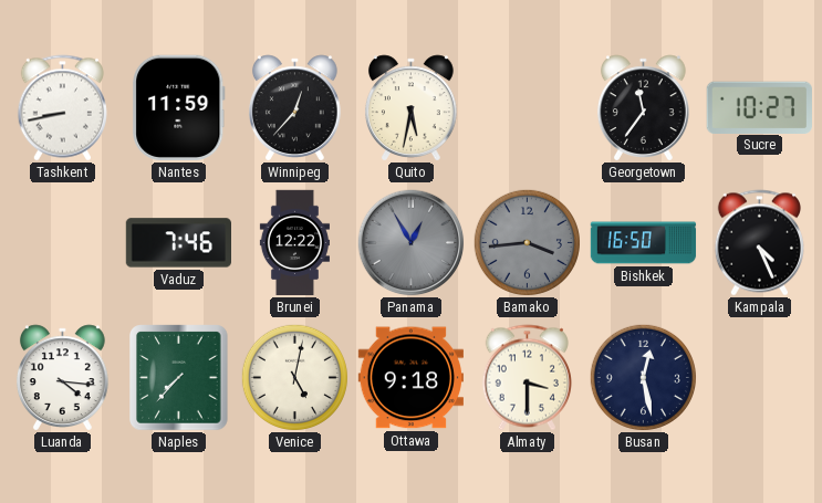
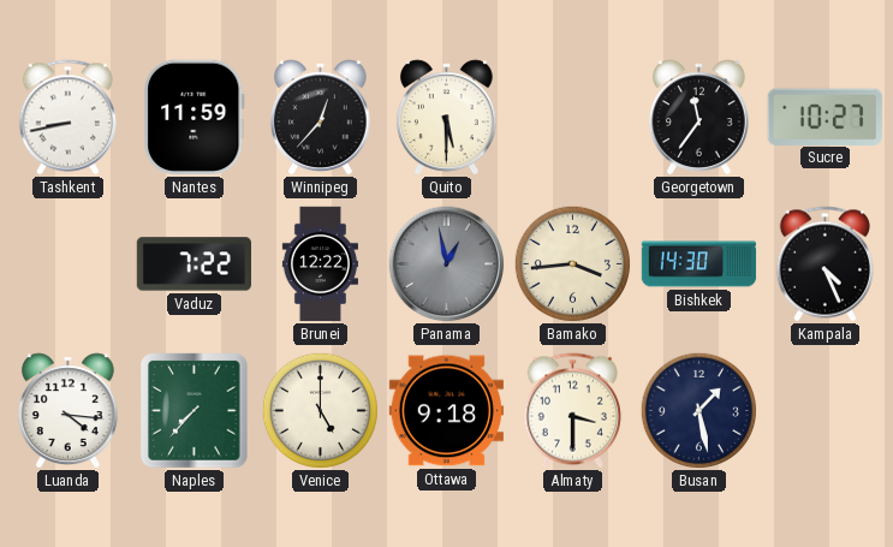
Quito: 5:32 -> 5:30
Vaduz: 7:46 -> 7:22
Panama: 12:55 -> 12:58
Bamako dial: grey -> cream
Bishkek: 16:50 -> 14:30
Venice: 5:02 -> 5:00
Busan: 12:28 -> 1:28
